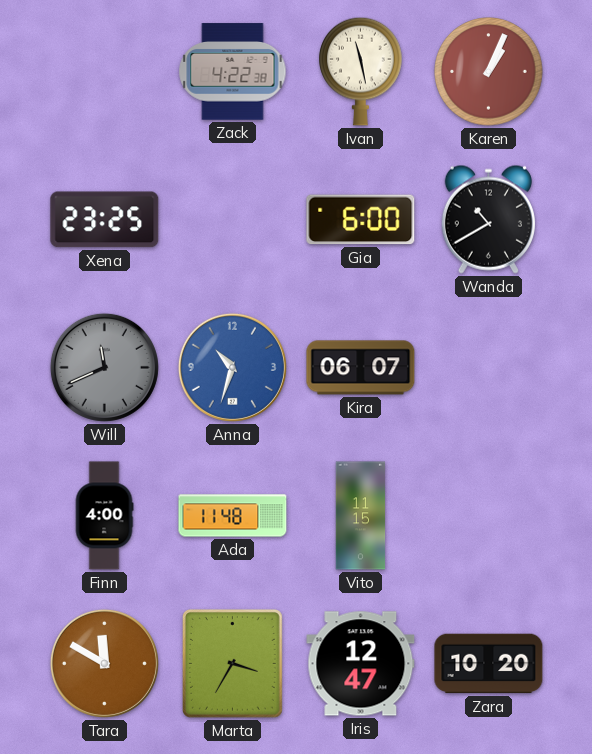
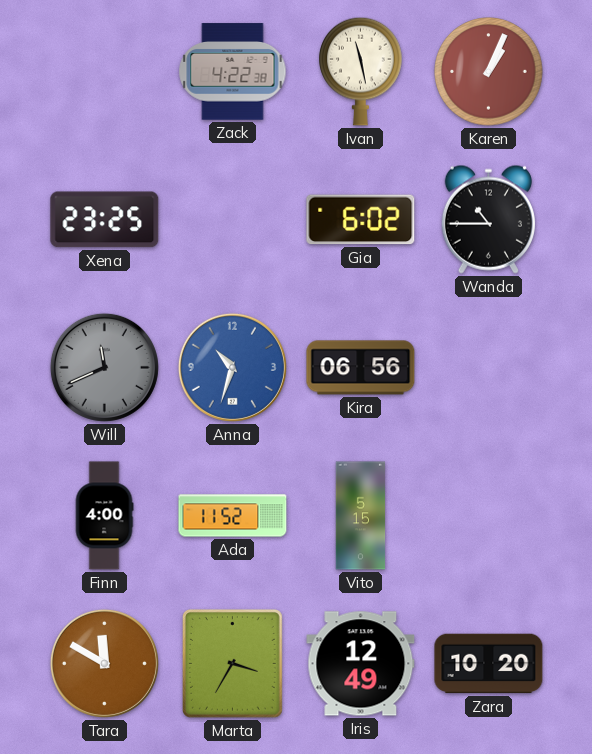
Gia: 6:00 -> 6:02
Wanda: 10:40 -> 10:45
Kira: 06:07 -> 06:56
Ada: 11:48 -> 11:52
Vito: 11:15 -> 5:15
Iris: 12:47 -> 12:49
